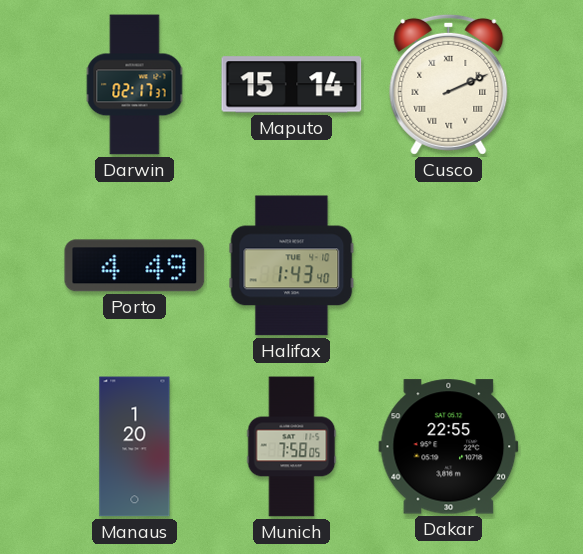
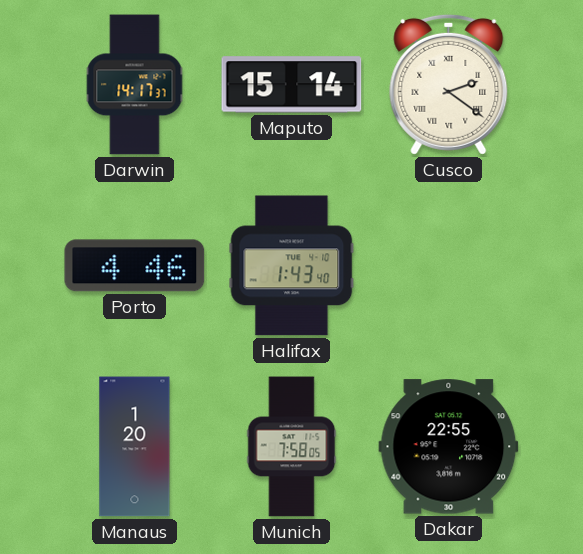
Darwin: 02:17 -> 14:17
Cusco: 2:11 -> 2:21
Porto: 4:49 -> 4:46
